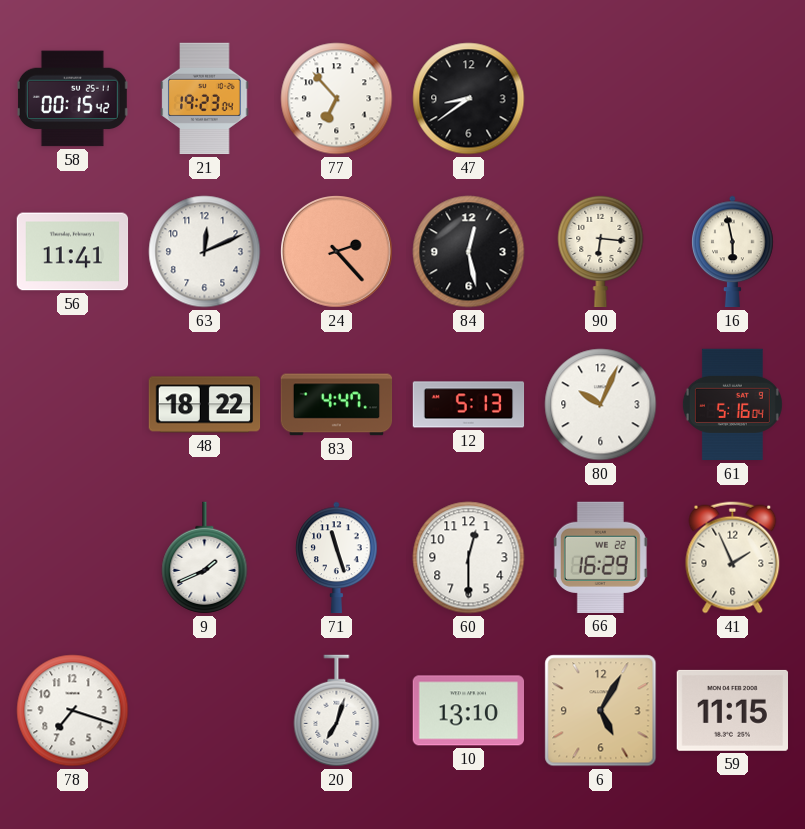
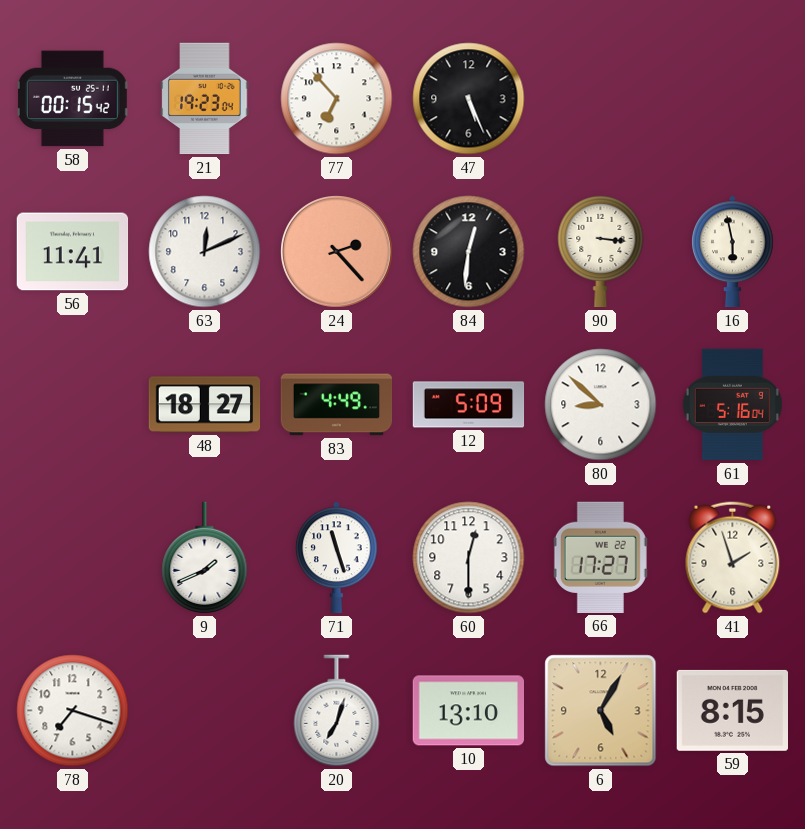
47: 8:39 -> 5:26
84: 12:28 -> 12:31
90: 6:16 -> 3:16
48: 18:22 -> 18:27
83: 4:47 -> 4:49
12: 5:13 -> 5:09
80: 10:04 -> 8:52
66: 16:29 -> 17:27
41: 1:56 -> 1:57
59: 11:15 -> 8:15
